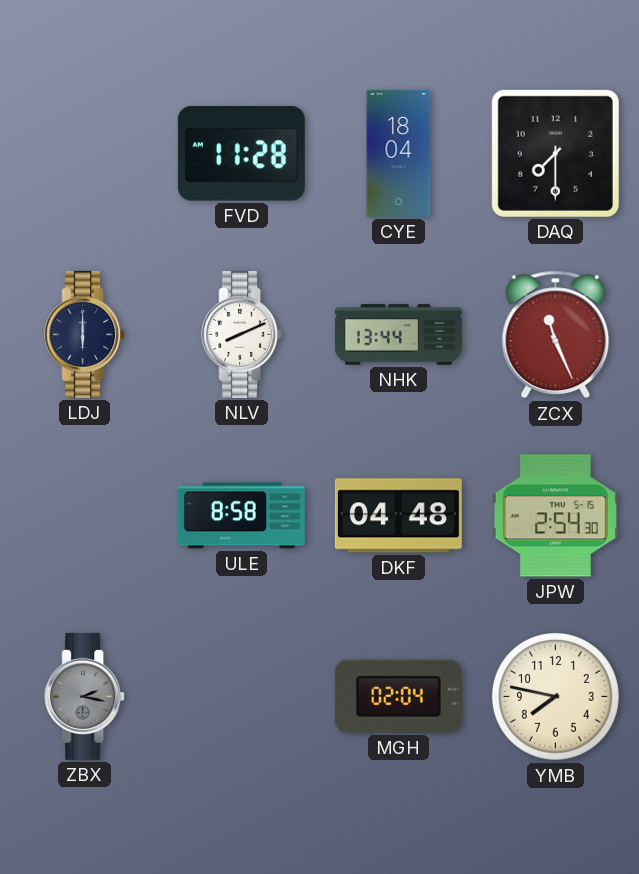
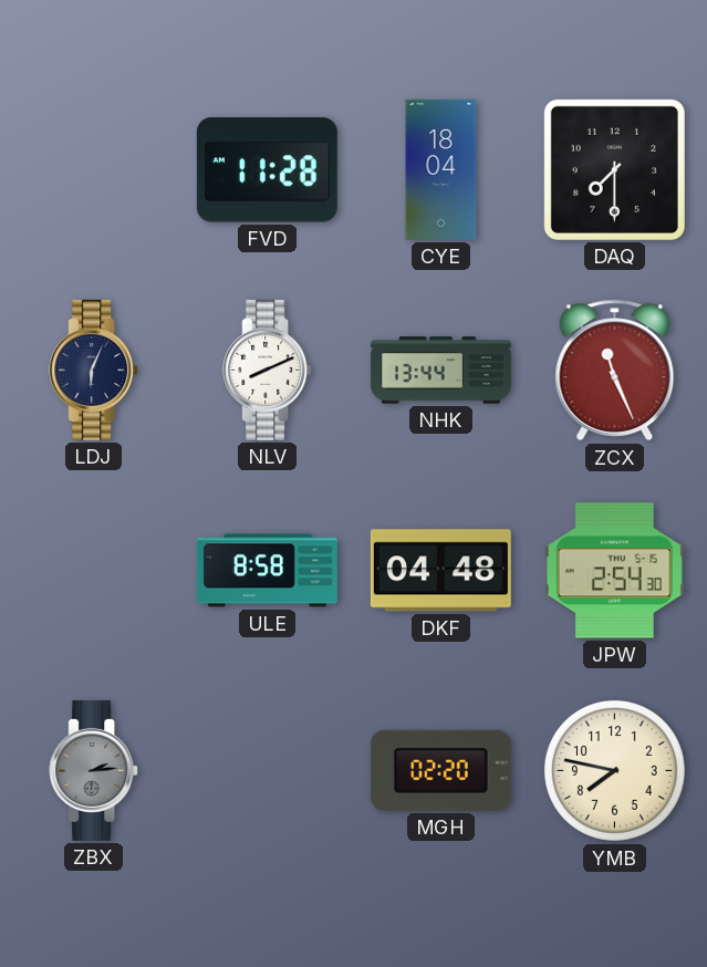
LDJ: 6:00 -> 6:04
ZBX: 2:17 -> 2:14
MGH: 02:04 -> 02:20
